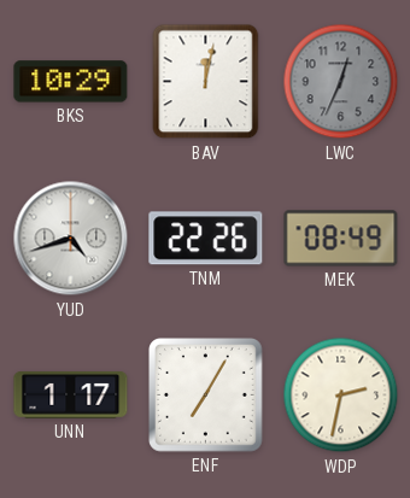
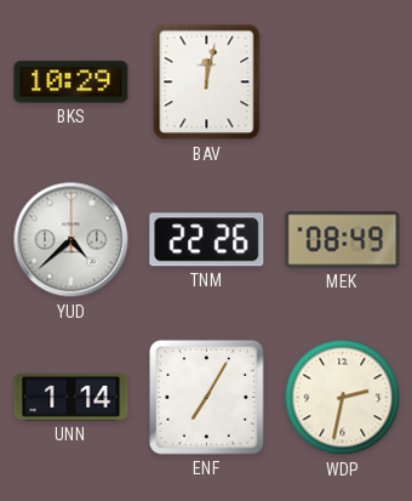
LWC: 12:34 -> none
YUD: 4:42 -> 4:38
UNN: 1:17 -> 1:14
